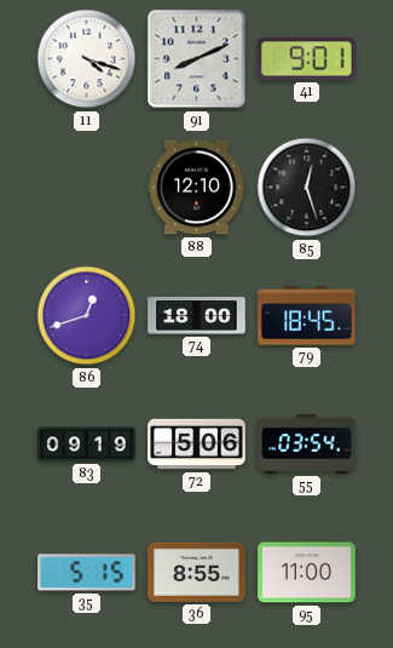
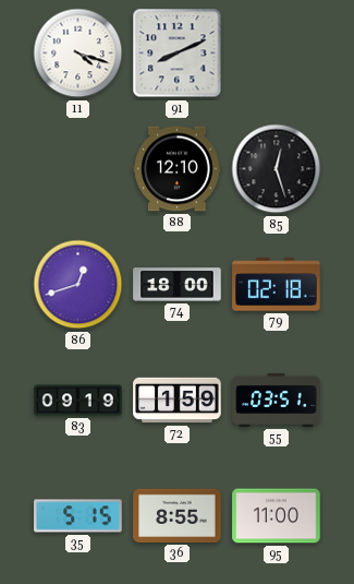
41: 9:01 -> none
79: 18:45 -> 02:18
72: 5:06 -> 1:59
55: 03:54 -> 03:51
